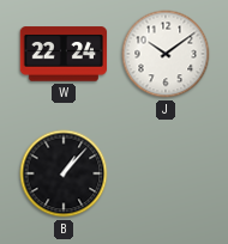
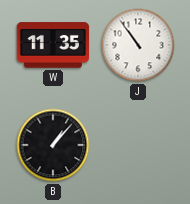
W: 22:24 -> 11:35
J: 10:09 -> 10:54
